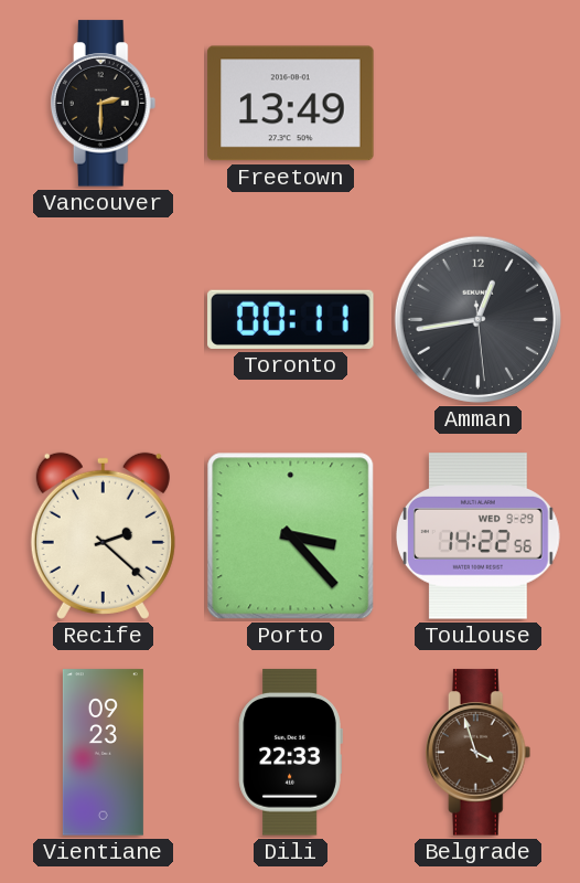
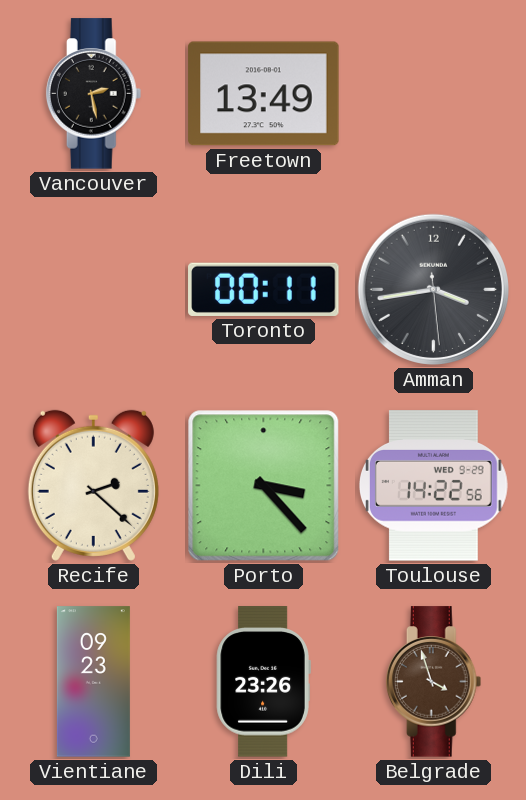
Vancouver: 2:30 -> 2:28
Amman: 12:43 -> 3:43
Dili: 22:33 -> 23:26
